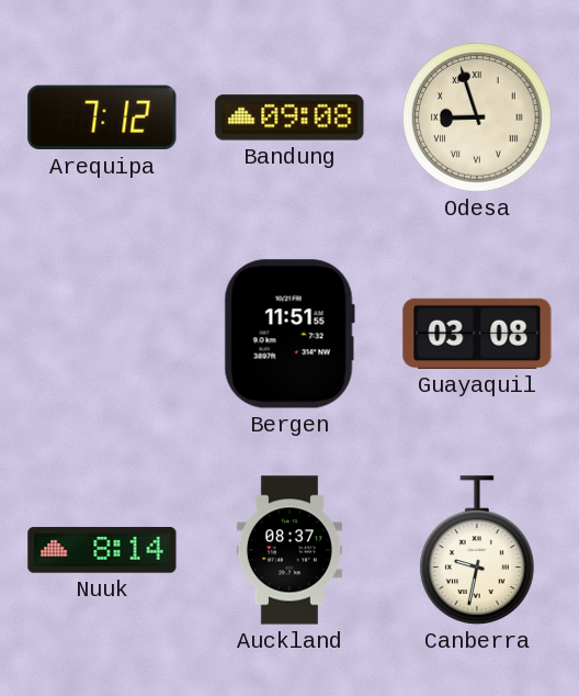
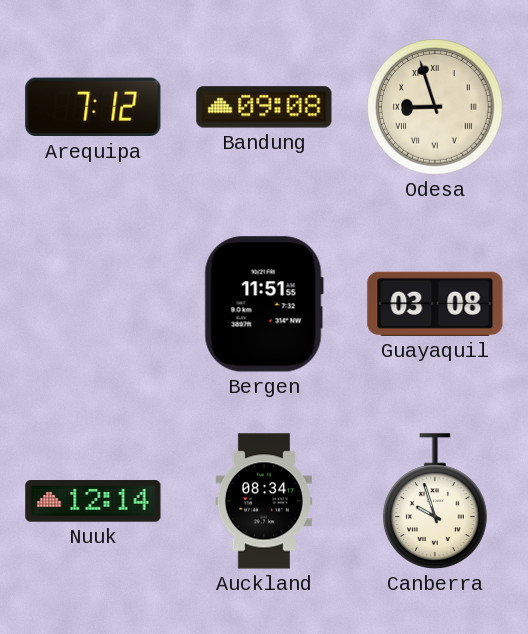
Nuuk: 8:14 -> 12:14
Auckland: 08:37 -> 08:34
Canberra: 9:32 -> 9:57
